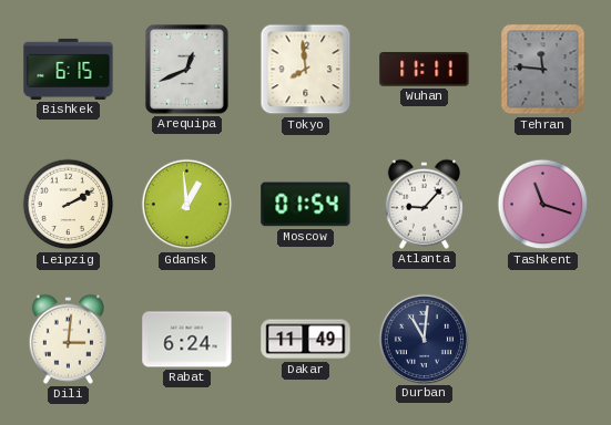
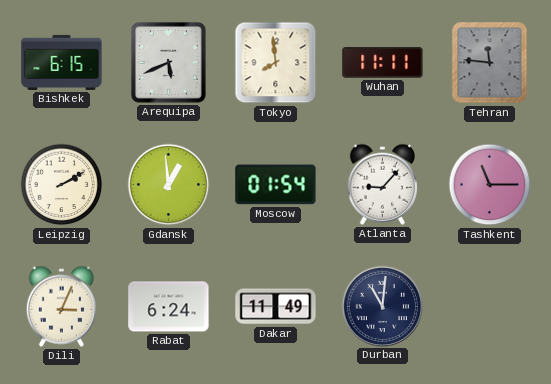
Arequipa: 12:41 -> 5:41
Tashkent: 11:18 -> 11:15
Dili: 3:01 -> 3:04
